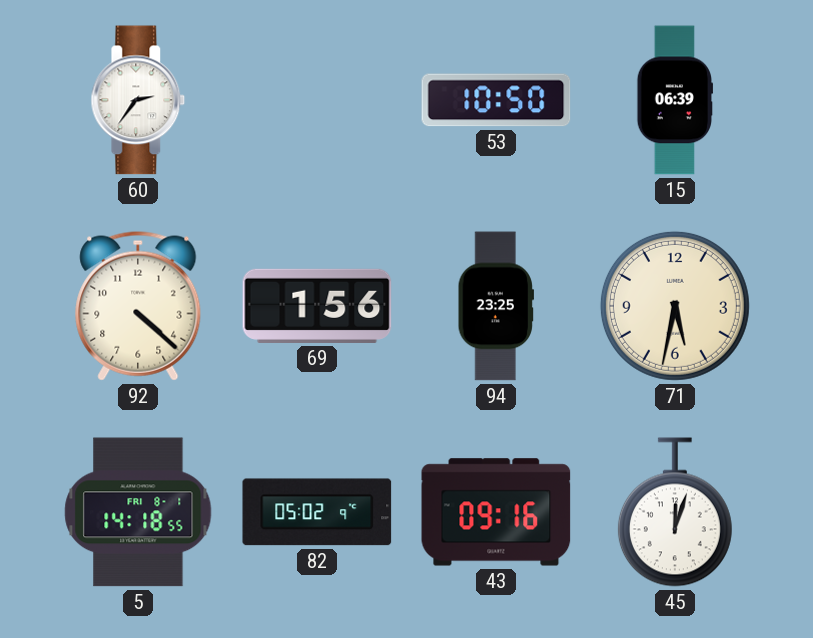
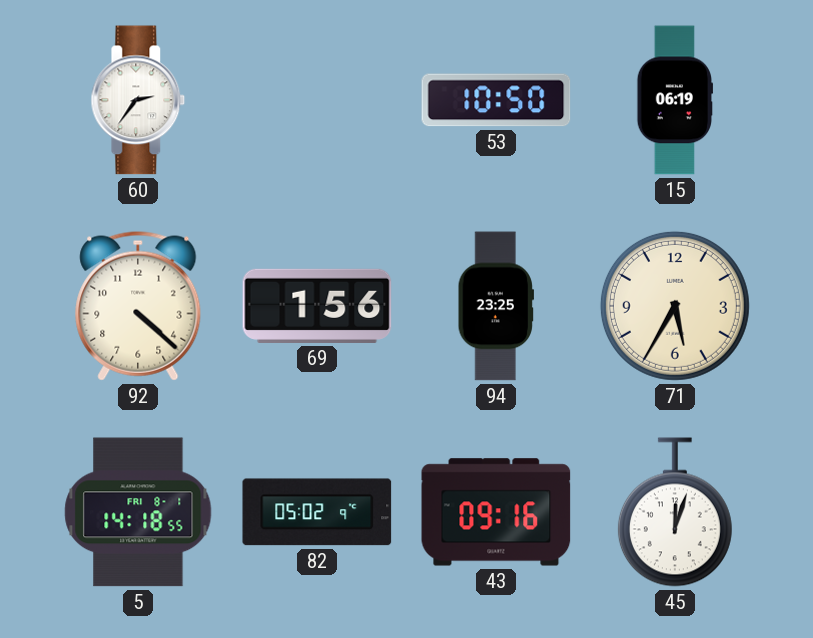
15: 06:39 -> 06:19
71: 5:32 -> 5:35
